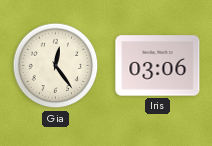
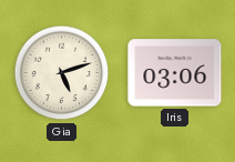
Gia: 12:24 -> 5:12
